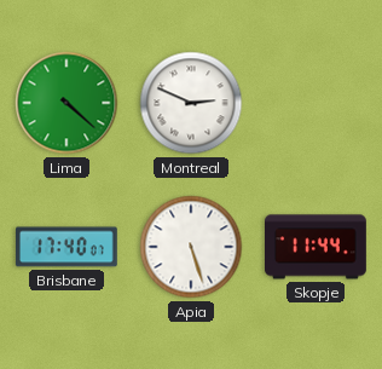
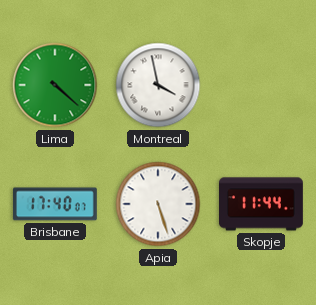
Montreal: 2:49 -> 3:58
